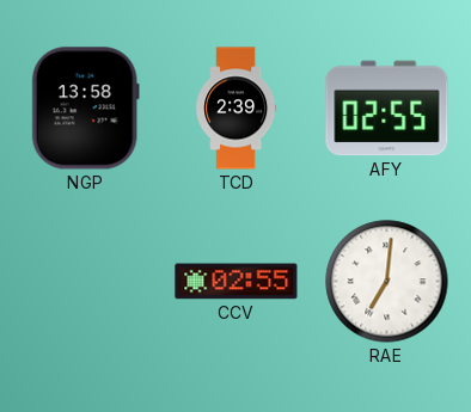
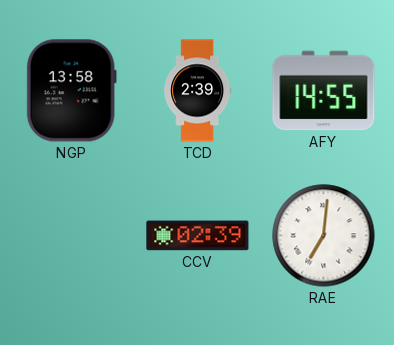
AFY: 02:55 -> 14:55
CCV: 02:55 -> 02:39
